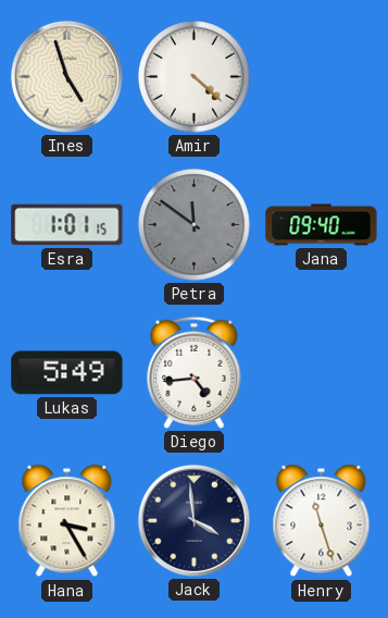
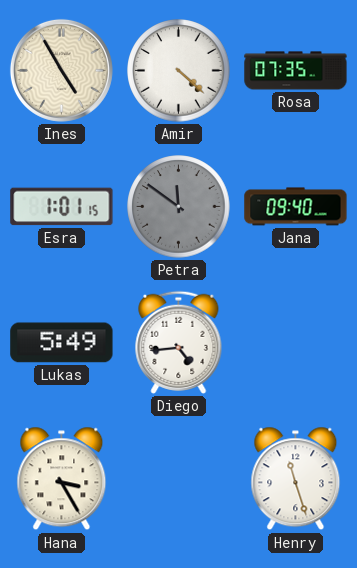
Ines: 4:57 -> 4:55
Rosa: none -> 07:35
Jack: 3:59 -> none
